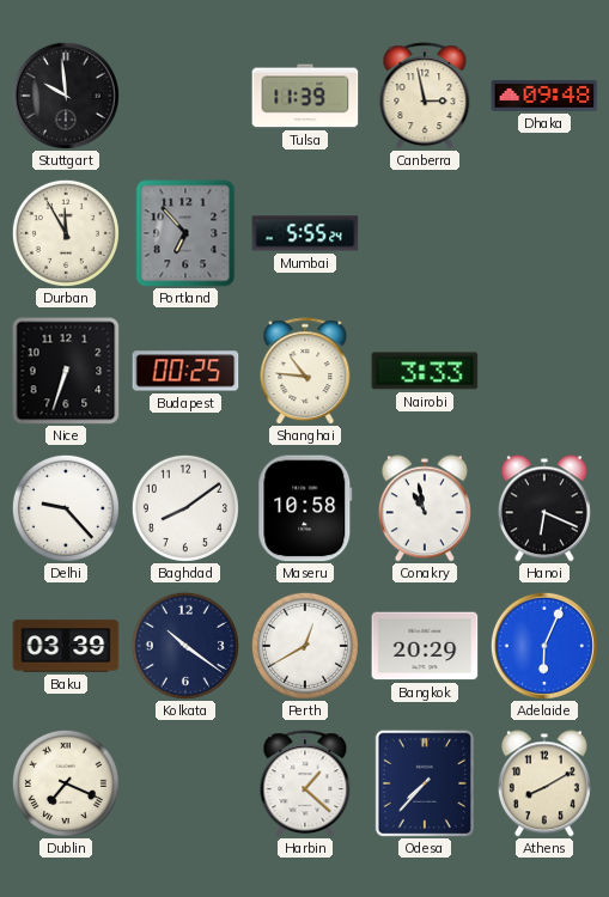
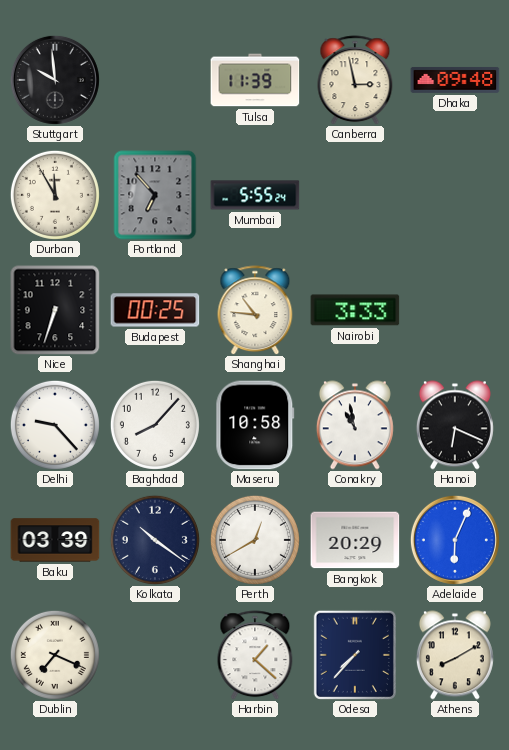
Baghdad: 8:09 -> 8:07
